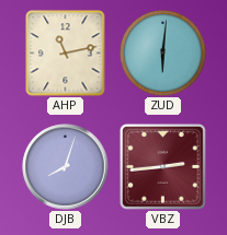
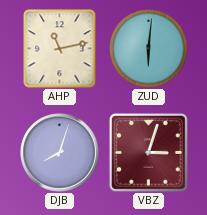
VBZ: 2:44 -> 3:03
